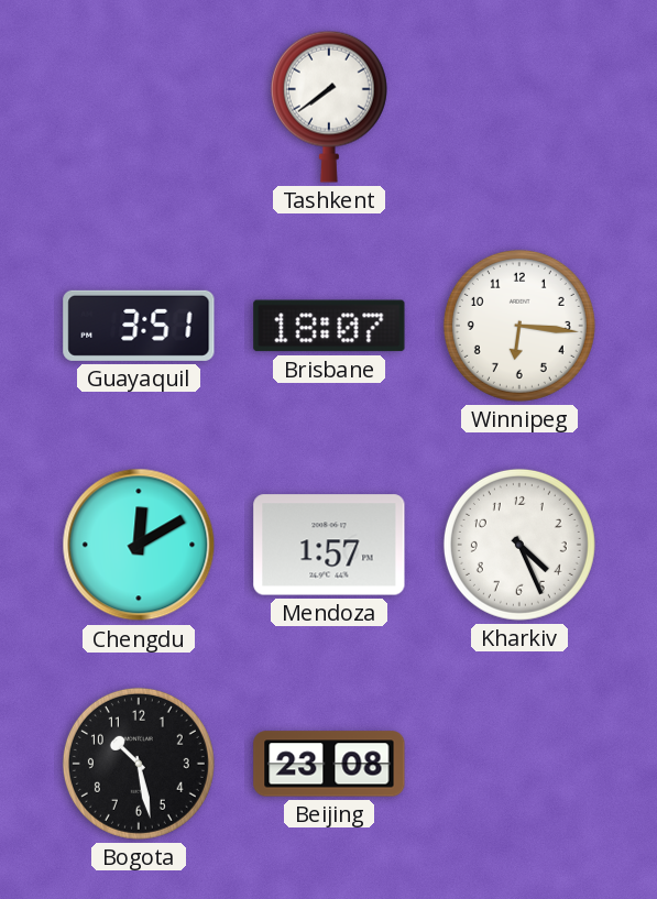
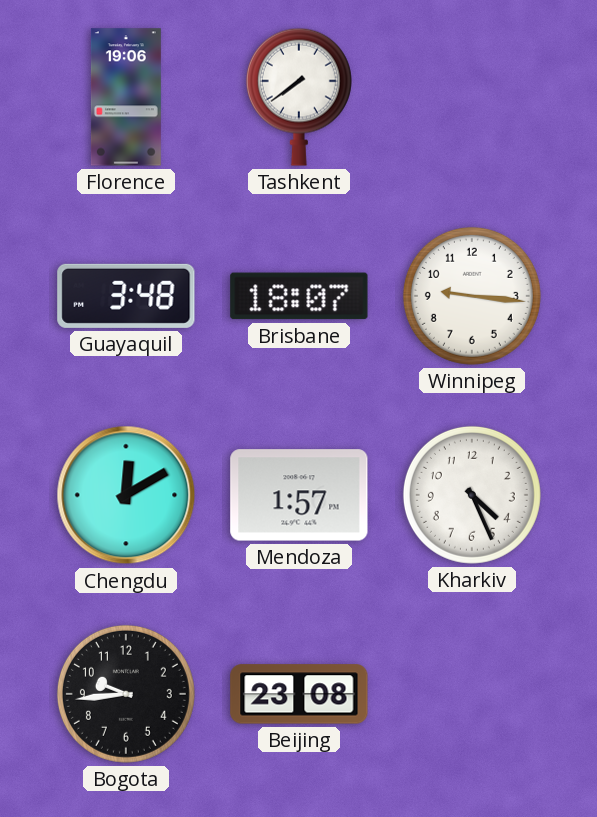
Florence: none -> 19:06
Guayaquil: 3:51 -> 3:48
Winnipeg: 6:16 -> 9:16
Bogota: 10:28 -> 9:44
